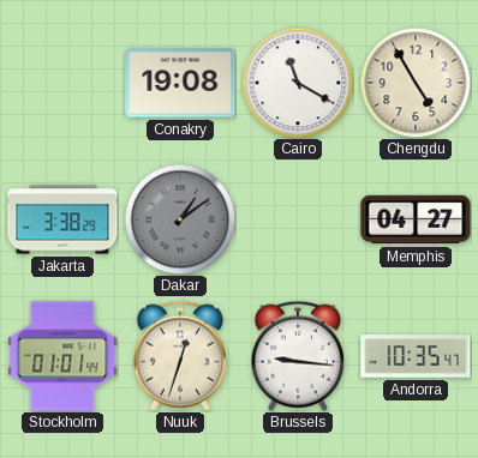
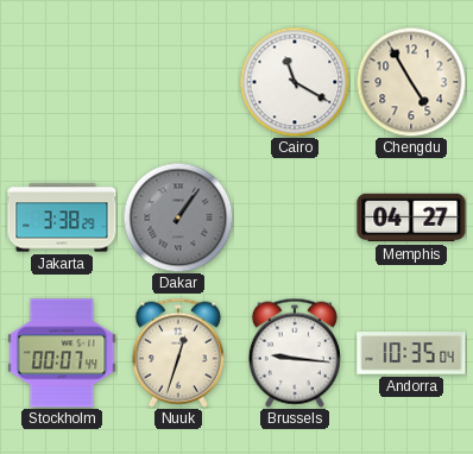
Conakry: 19:08 -> none
Dakar: 1:09 -> 1:06
Stockholm: 01:01 -> 00:07
Andorra: 10:35:47 -> 10:35:04
